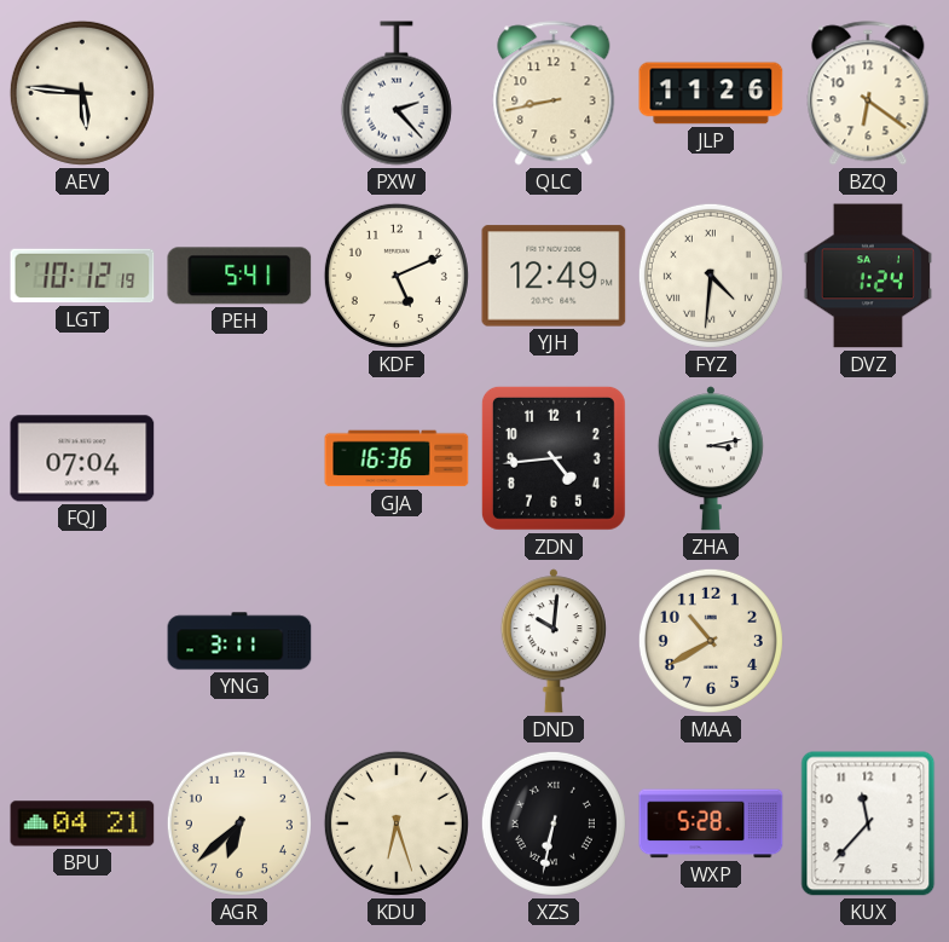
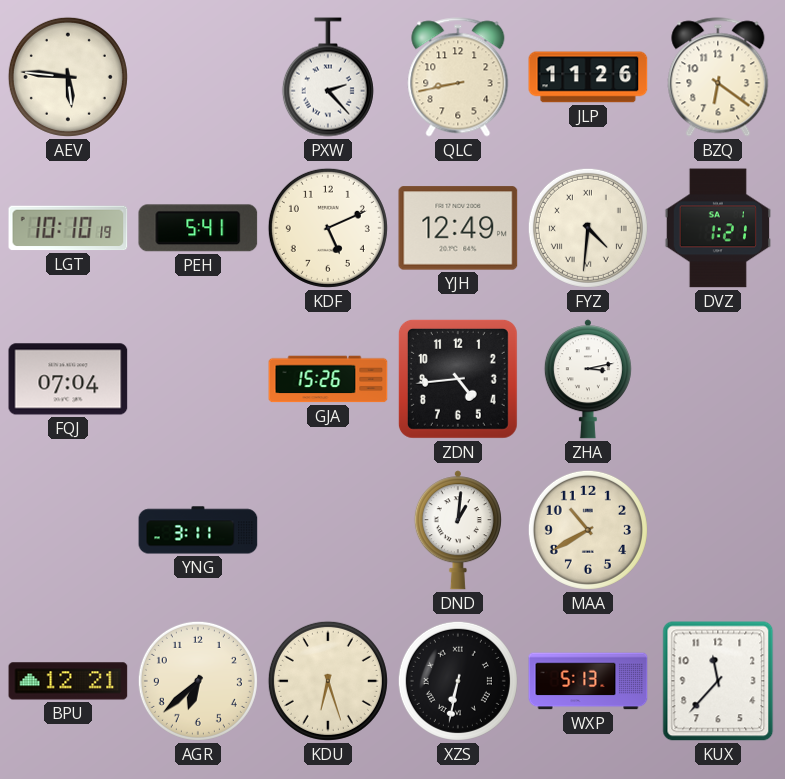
LGT: 10:12 -> 10:10
DVZ: 1:24 -> 1:21
GJA: 16:36 -> 15:26
DND: 10:01 -> 1:01
BPU: 04:21 -> 12:21
WXP: 5:28 -> 5:13
